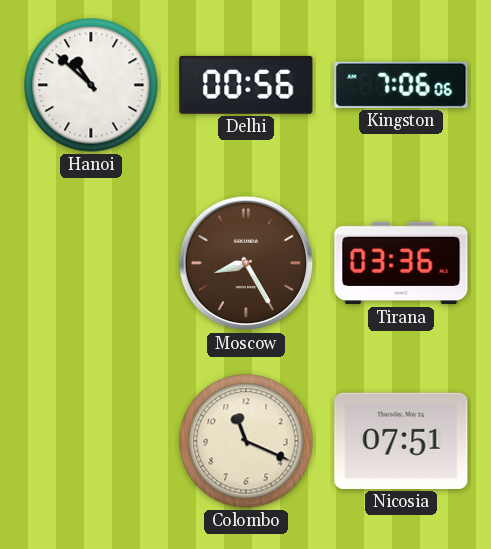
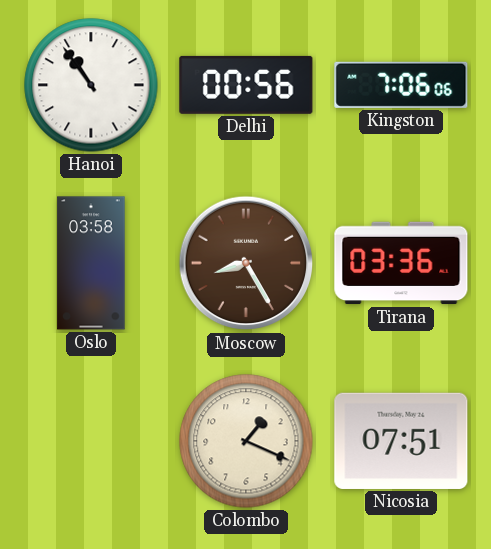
Hanoi: 10:52 -> 10:54
Oslo: none -> 03:58
Colombo: 11:19 -> 1:19
